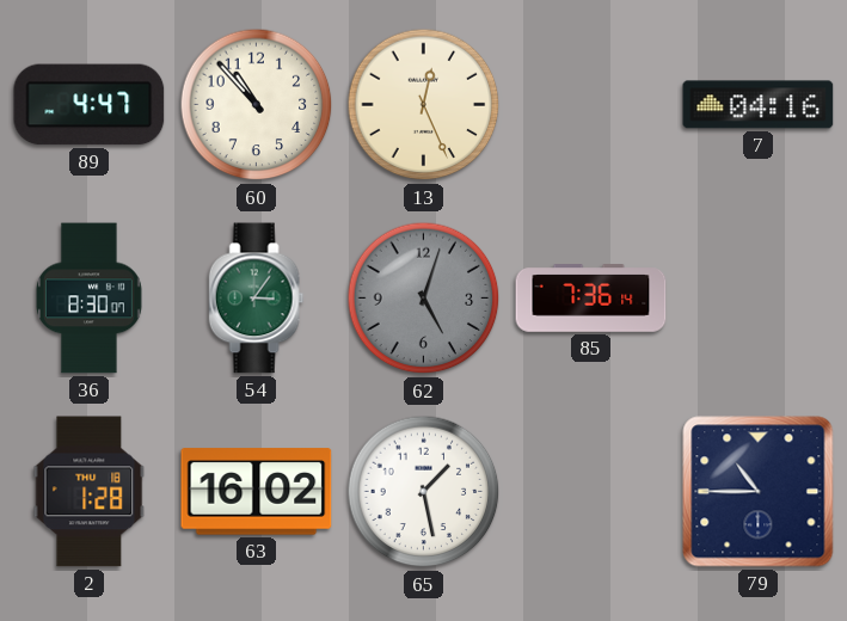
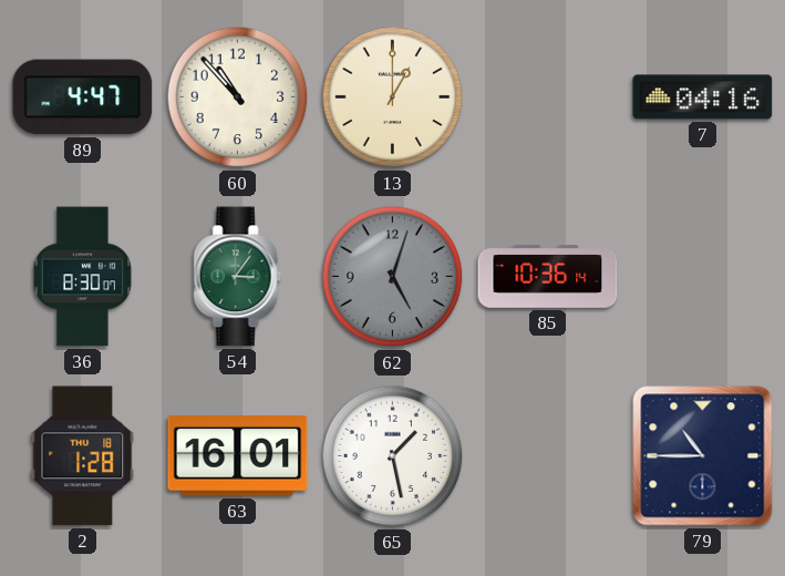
13: 12:26 -> 1:00
85: 7:36 -> 10:36
63: 16:02 -> 16:01
